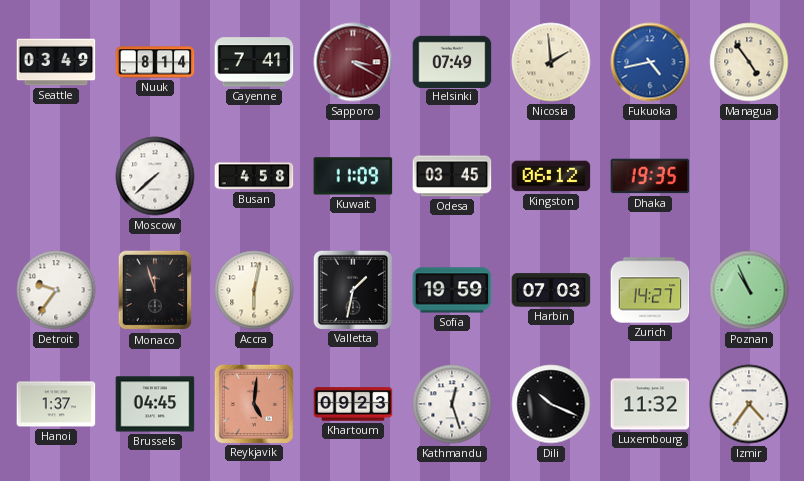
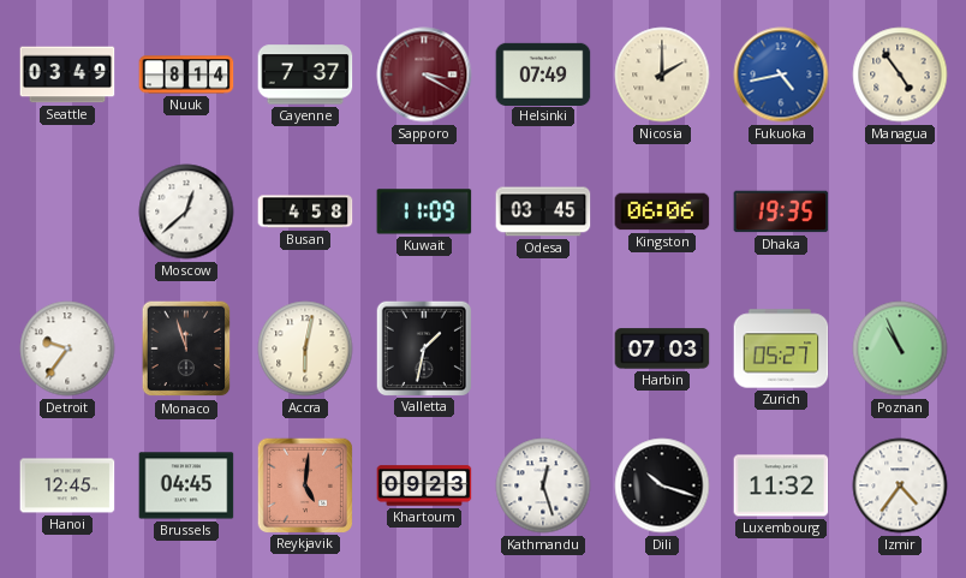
Cayenne: 7:41 -> 7:37
Nicosia: 1:59 -> 2:00
Moscow: 7:38 -> 12:38
Kingston: 06:12 -> 06:06
Sofia: 19:59 -> none
Zurich: 14:27 -> 05:27
Hanoi: 1:37 -> 12:45
Dili: 10:19 -> 10:18
